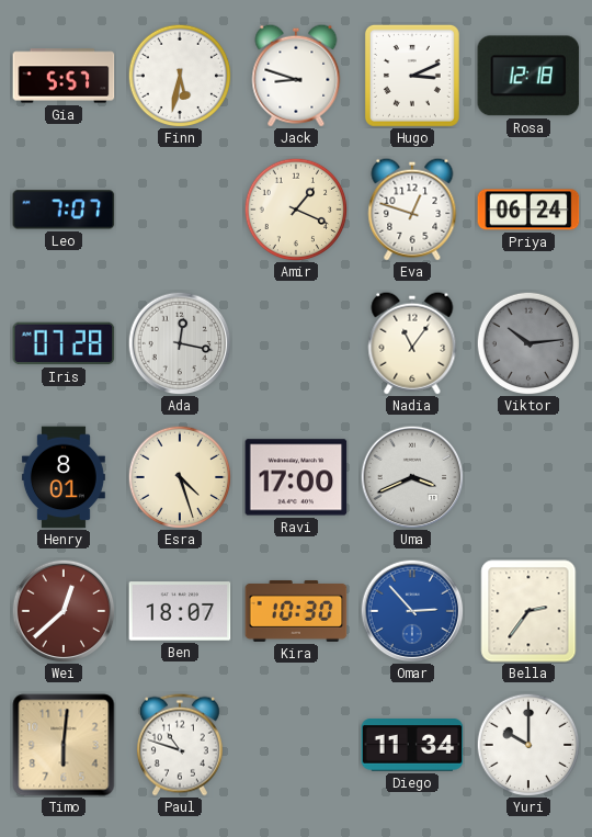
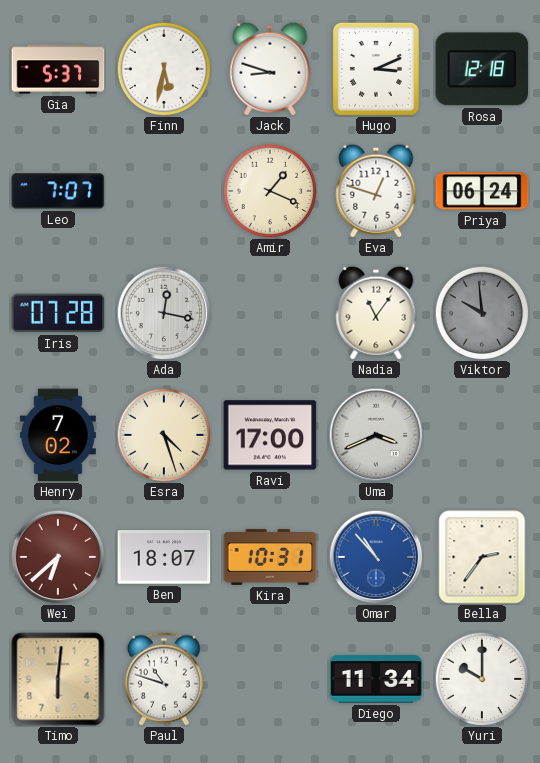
Gia: 5:57 -> 5:37
Viktor: 10:14 -> 9:59
Henry: 8:01 -> 7:02
Wei: 12:38 -> 6:38
Kira: 10:30 -> 10:31
Omar: 2:53 -> 10:53
